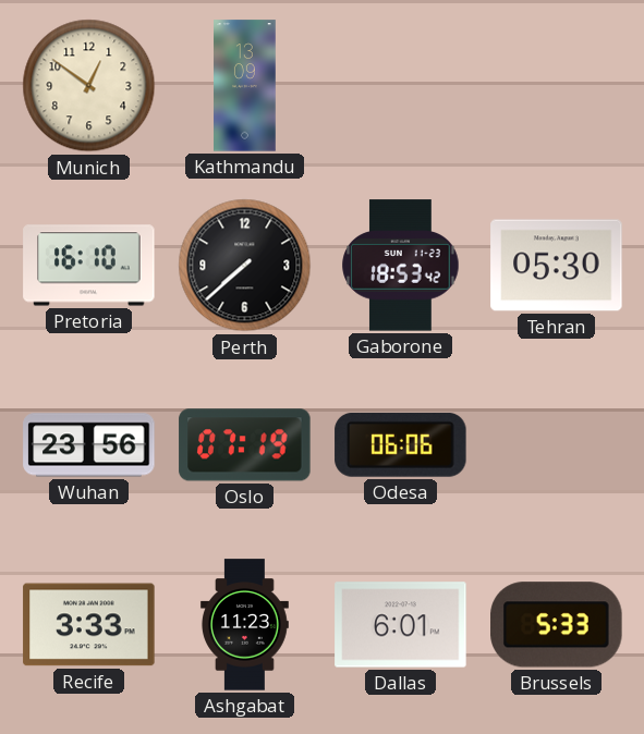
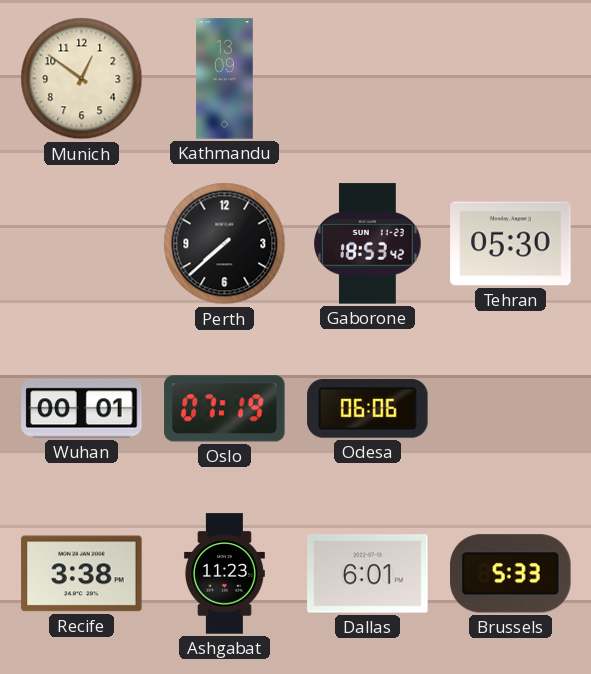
Pretoria: 16:10 -> none
Wuhan: 23:56 -> 00:01
Recife: 3:33 -> 3:38
